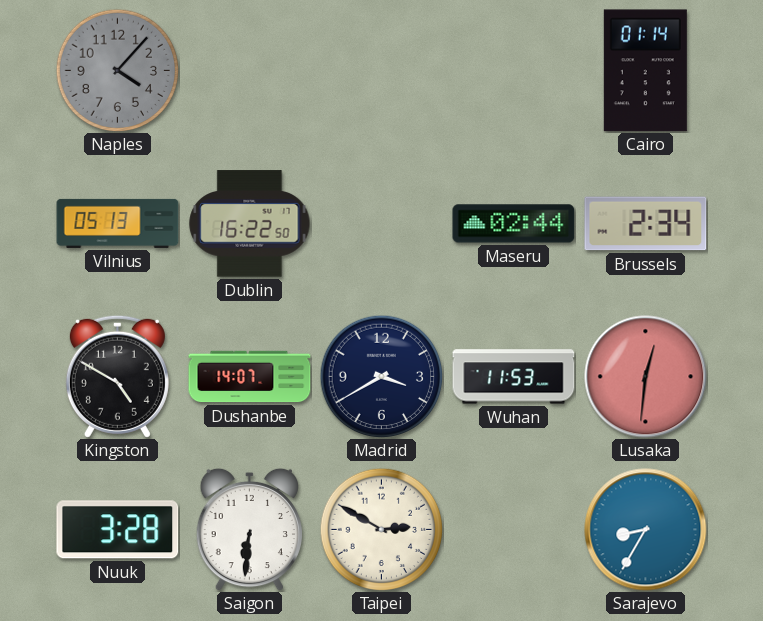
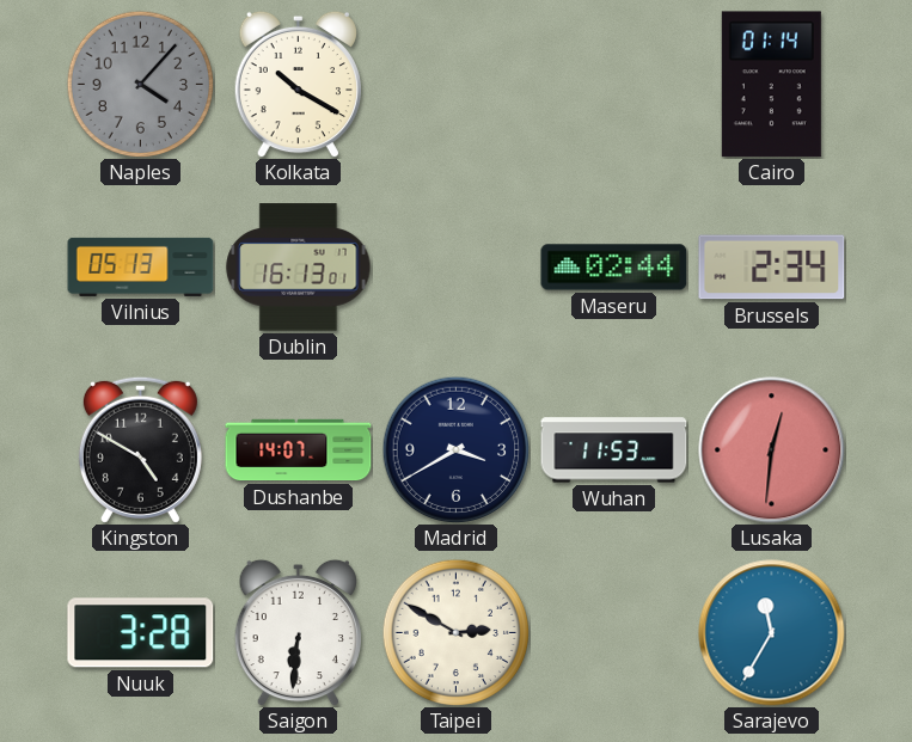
Kolkata: none -> 10:20
Dublin: 16:22 -> 16:13
Sarajevo: 8:35 -> 11:35
